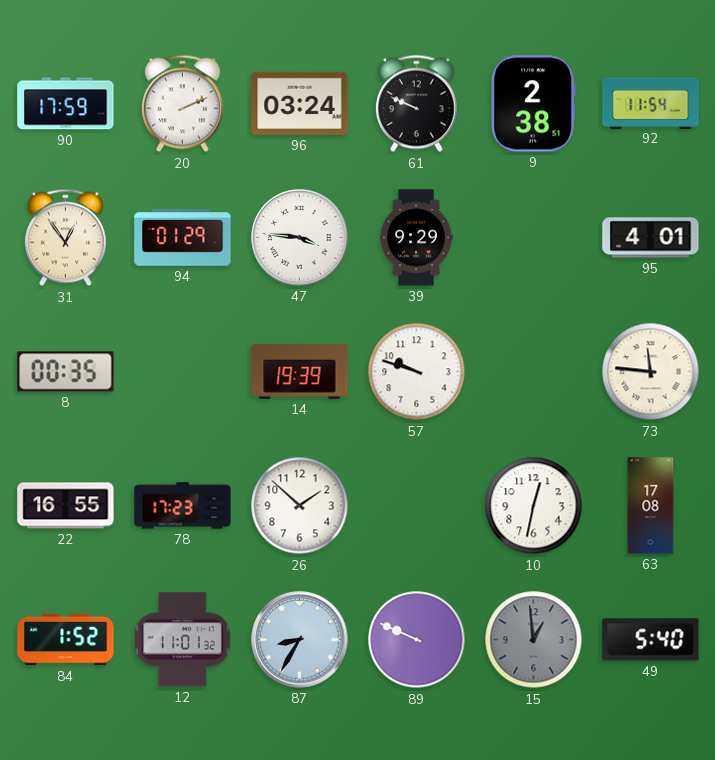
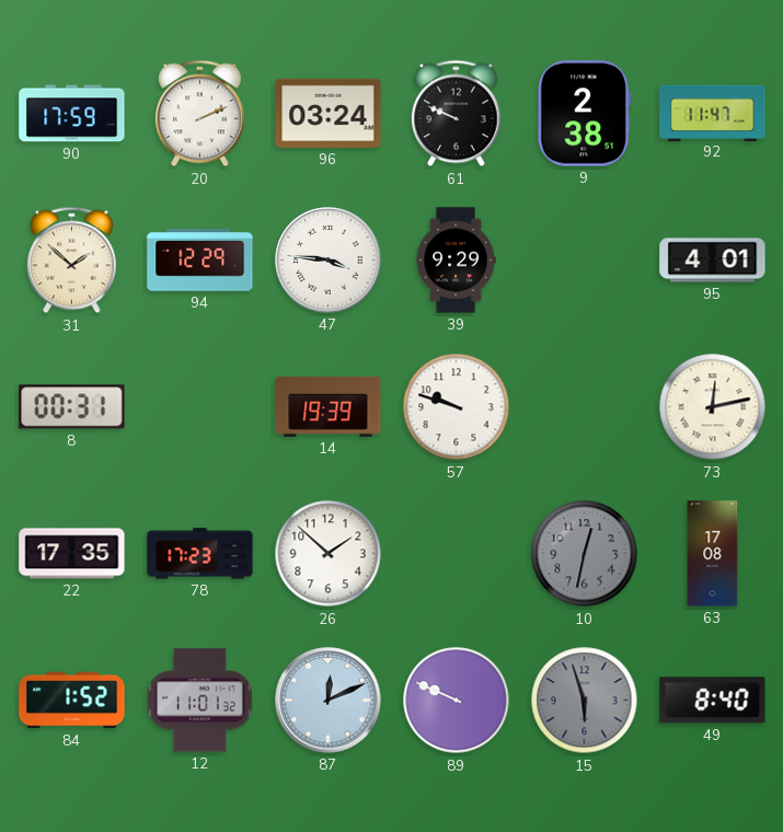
92: 11:54 -> 11:47
31: 12:54 -> 1:52
94: 01:29 -> 12:29
8: 00:35 -> 00:31
73: 11:46 -> 12:13
22: 16:55 -> 17:35
10 dial: white -> grey
87: 8:35 -> 12:11
15: 12:59 -> 5:57
49: 5:40 -> 8:40
